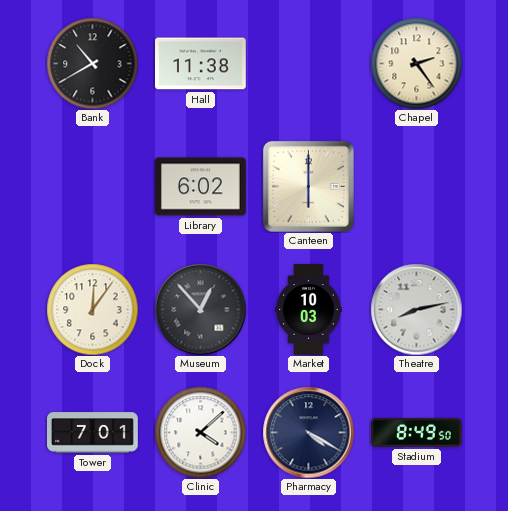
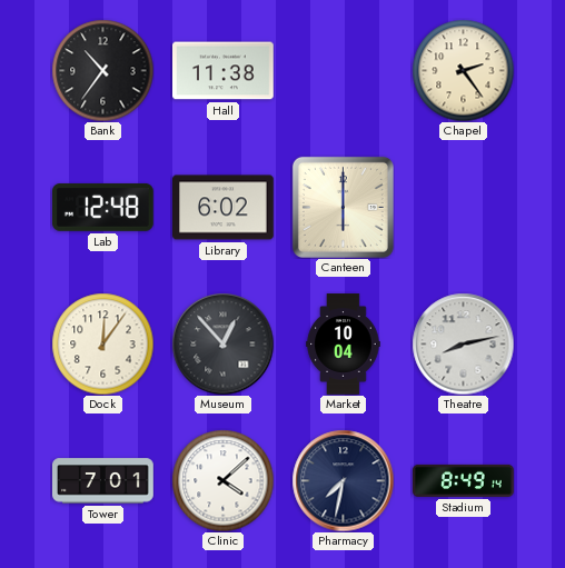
Bank: 10:40 -> 10:36
Lab: none -> 12:48
Market: 10:03 -> 10:04
Pharmacy: 4:20 -> 7:32
Stadium: 8:49:50 -> 8:49:14
